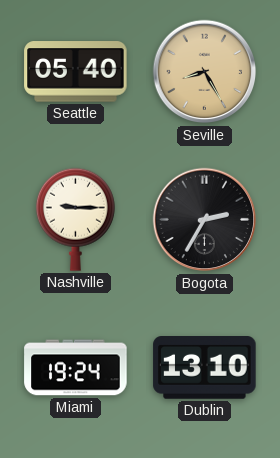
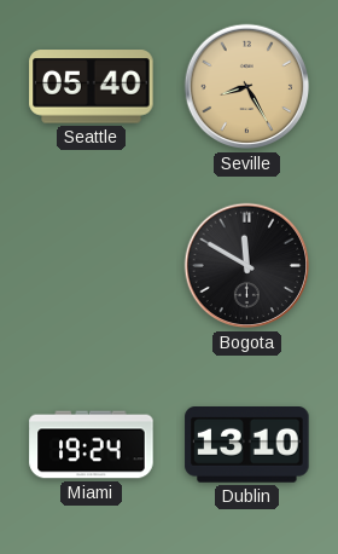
Nashville: 9:15 -> none
Bogota: 2:35 -> 11:50
